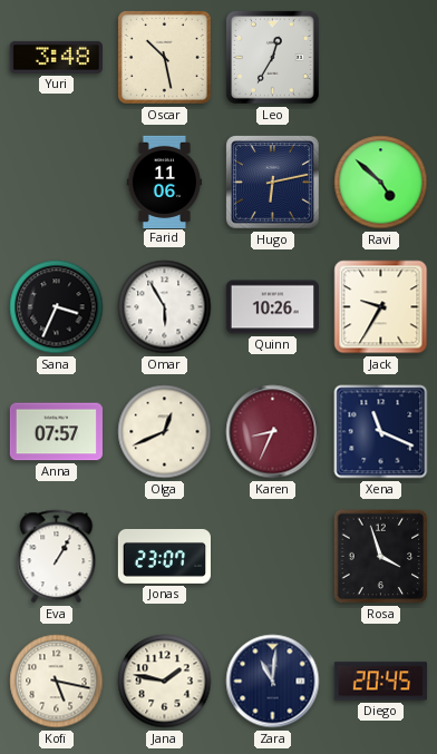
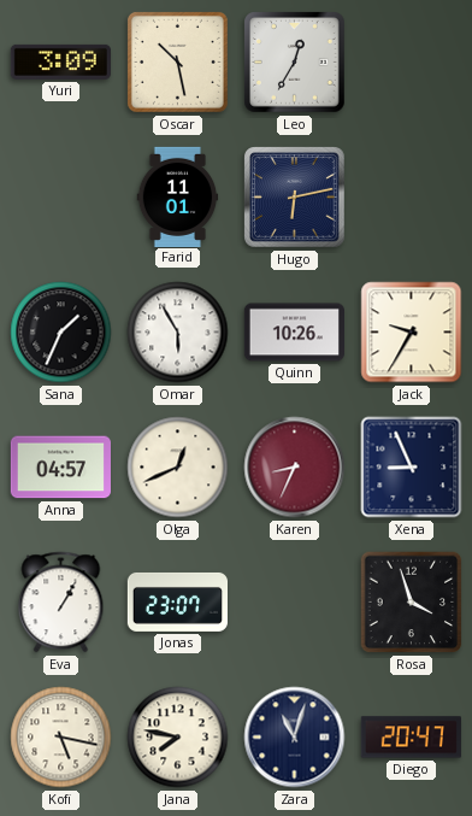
Yuri: 3:48 -> 3:09
Farid: 11:06 -> 11:01
Ravi: 4:52 -> none
Sana: 3:34 -> 1:34
Anna: 07:57 -> 04:57
Xena: 11:19 -> 8:56
Jana: 1:47 -> 7:47
Zara: 11:01 -> 11:03
Diego: 20:45 -> 20:47
